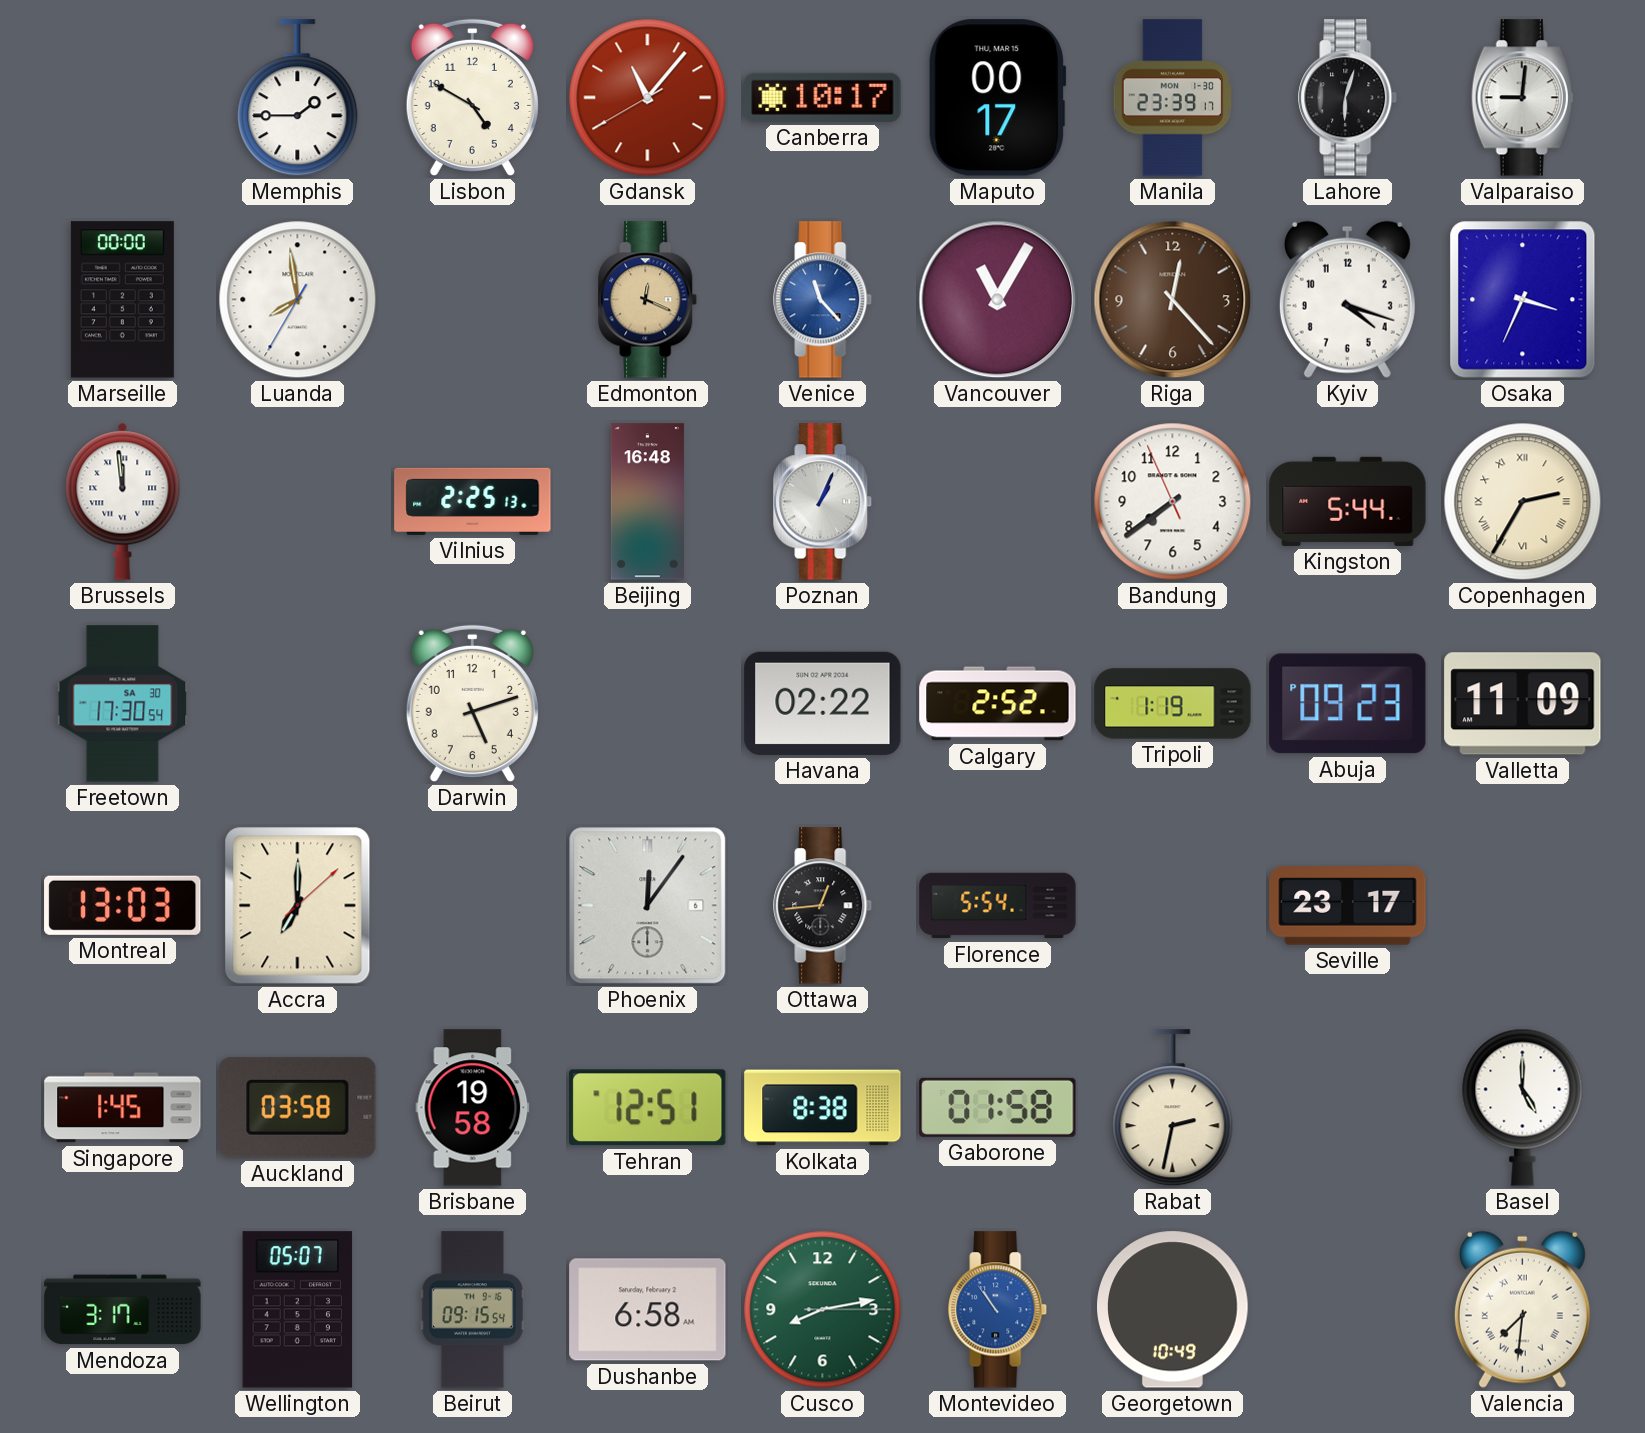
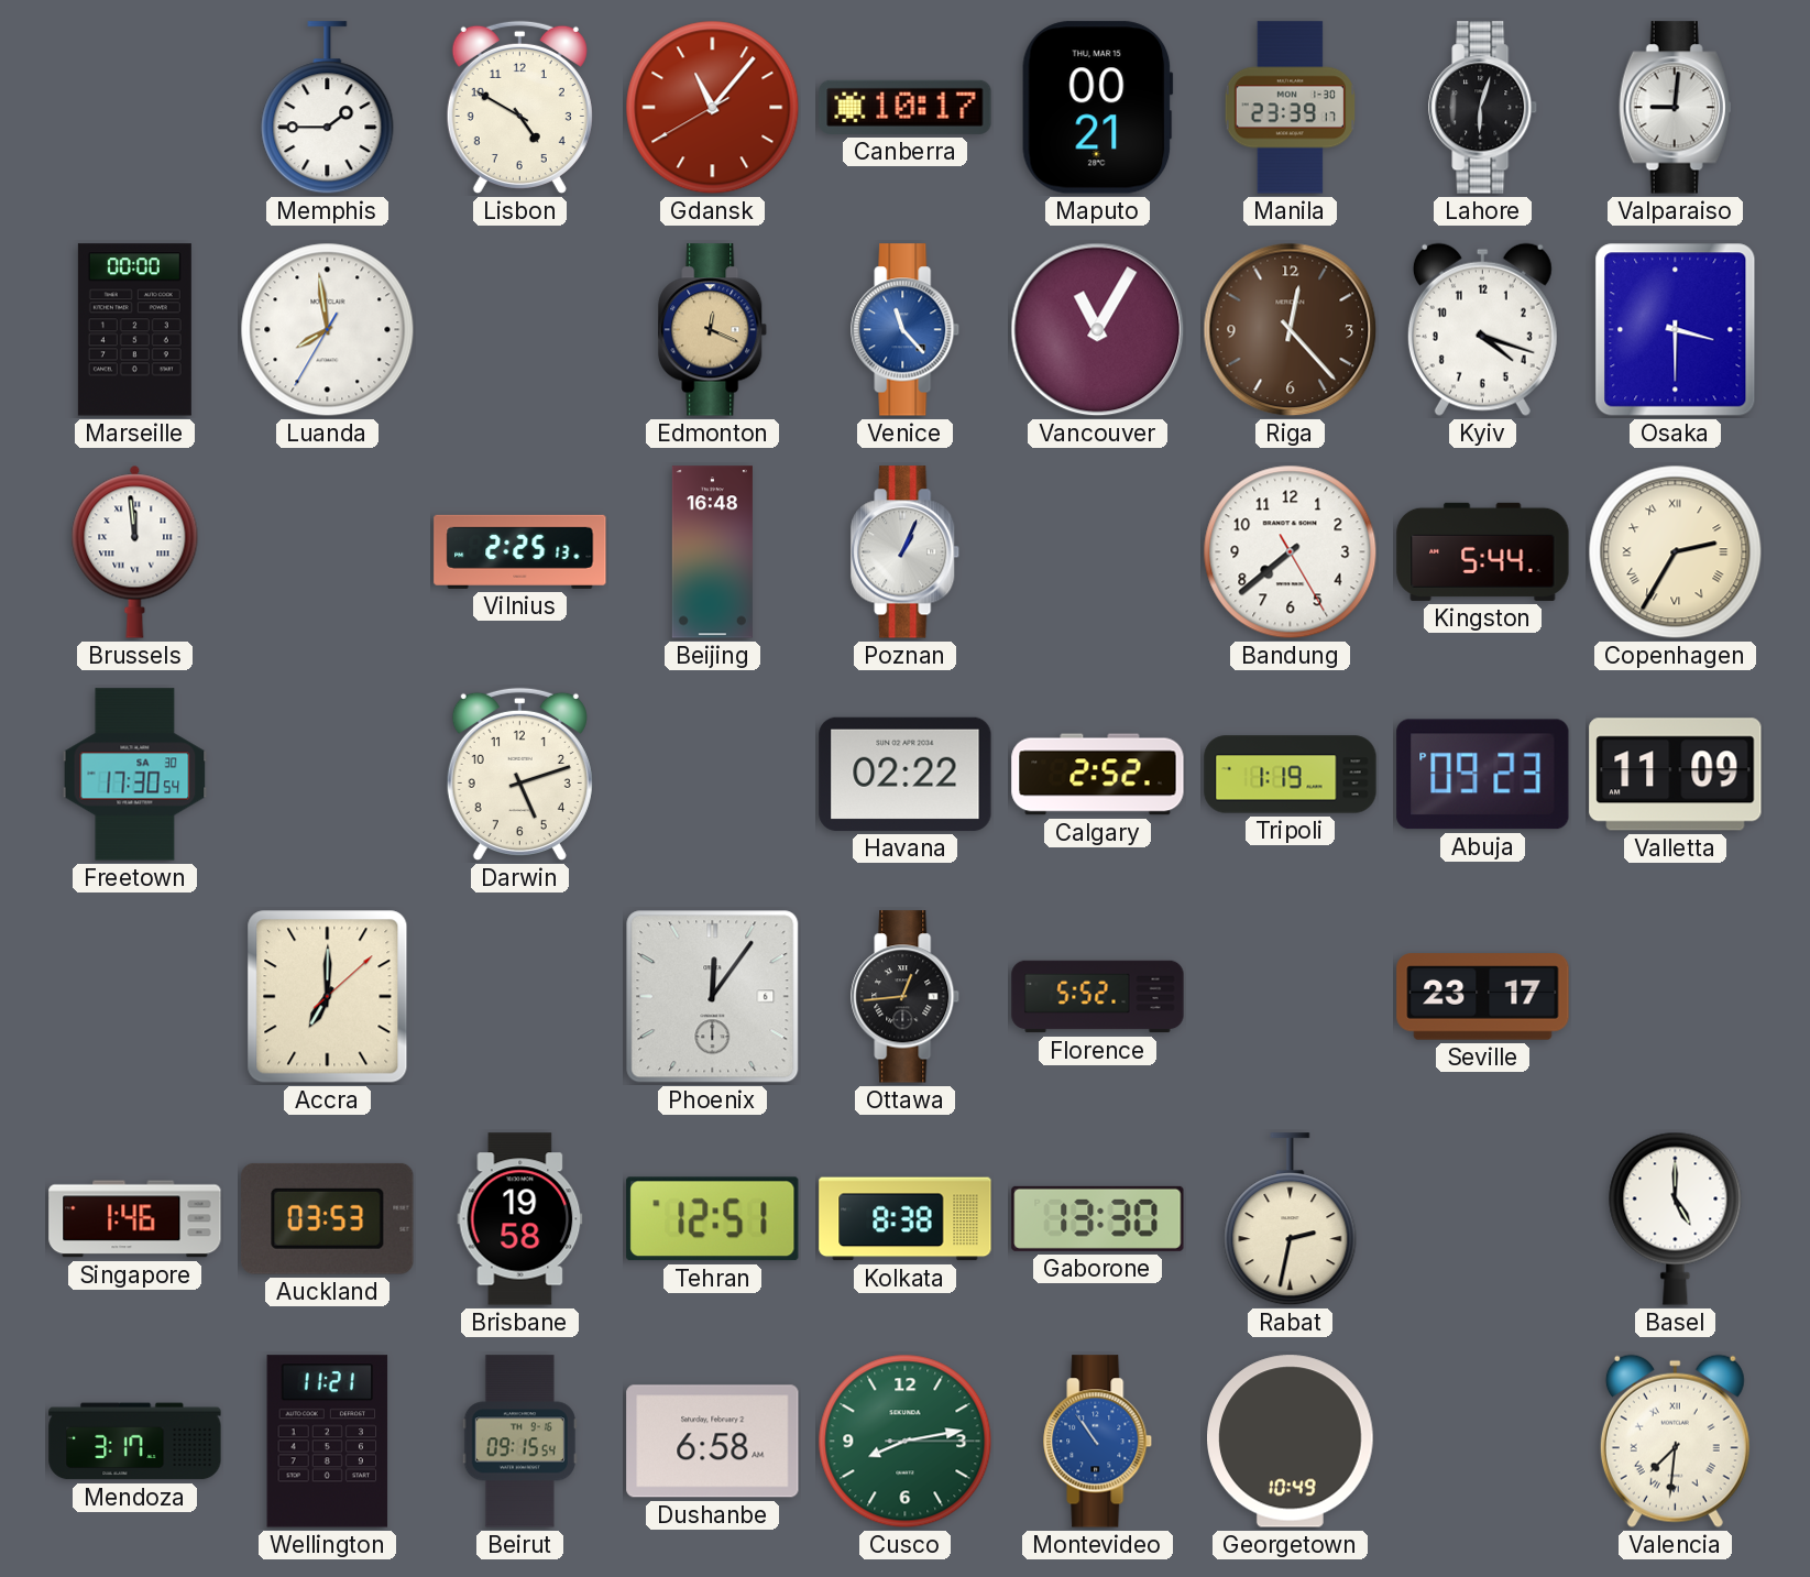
Maputo: 00:17 -> 00:21
Osaka: 3:34 -> 3:30
Bandung: 7:38:56 -> 7:38:25
Montreal: 13:03 -> none
Florence: 5:54 -> 5:52
Singapore: 1:45 -> 1:46
Auckland: 03:58 -> 03:53
Gaborone: 01:58 -> 13:30
Wellington: 05:07 -> 11:21
